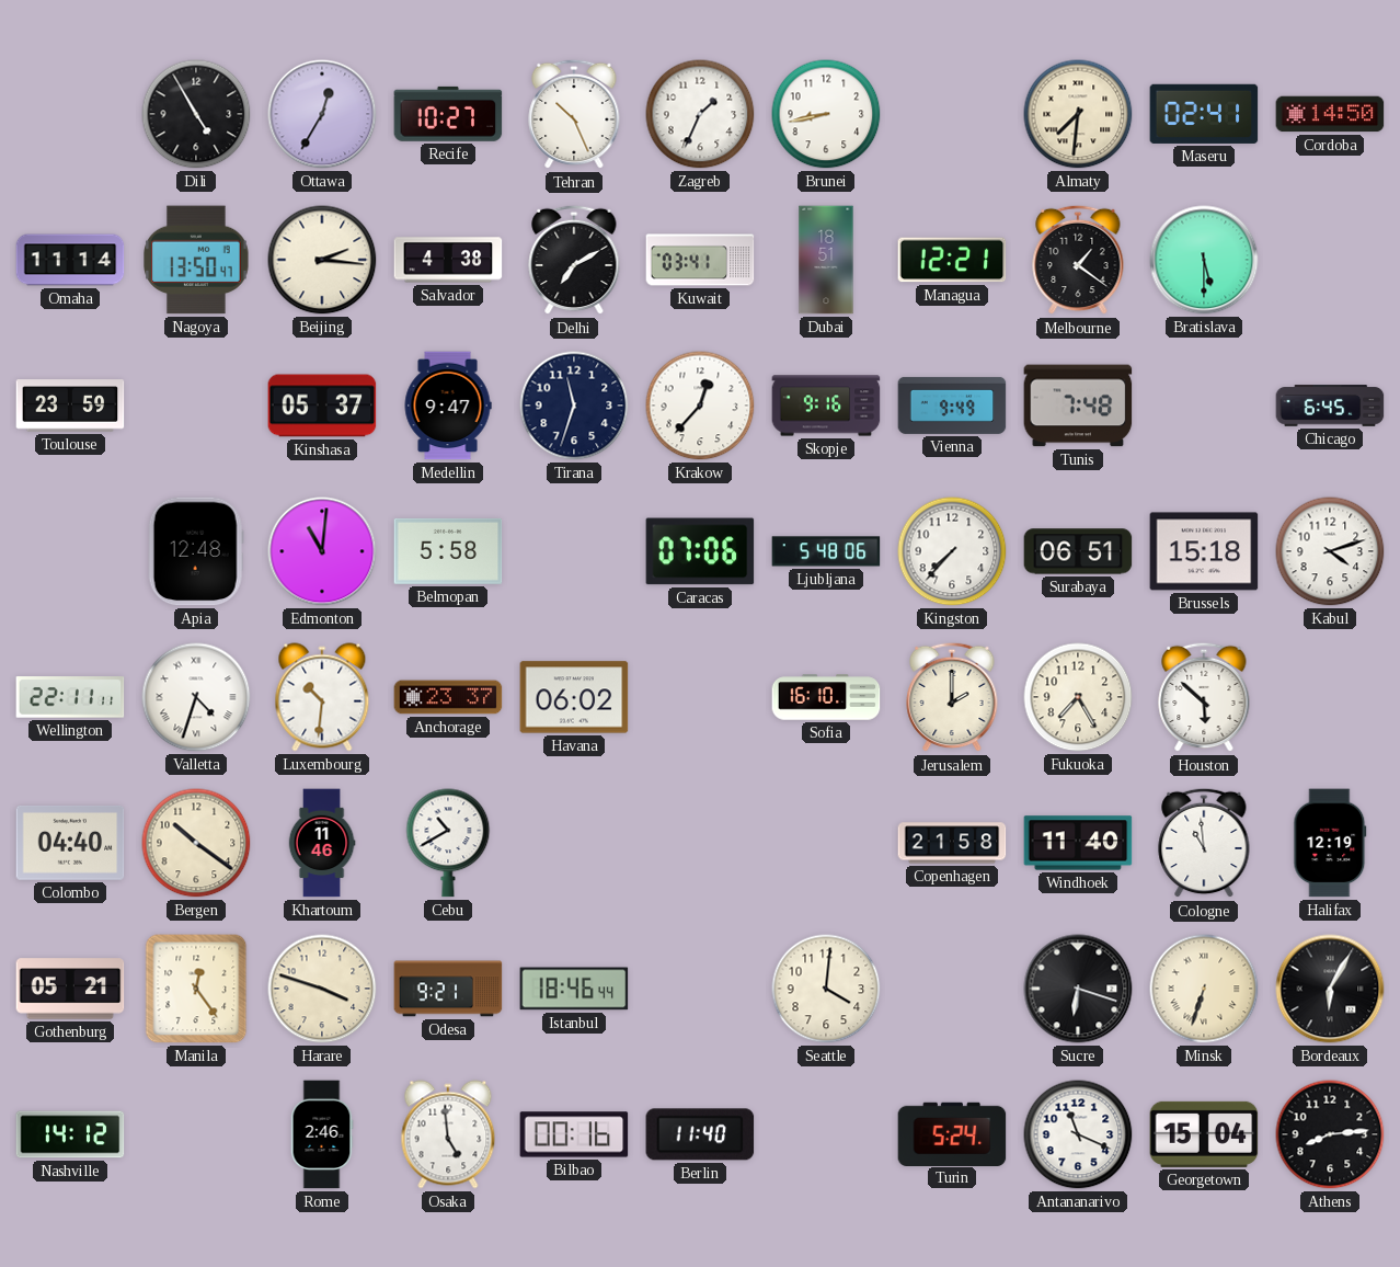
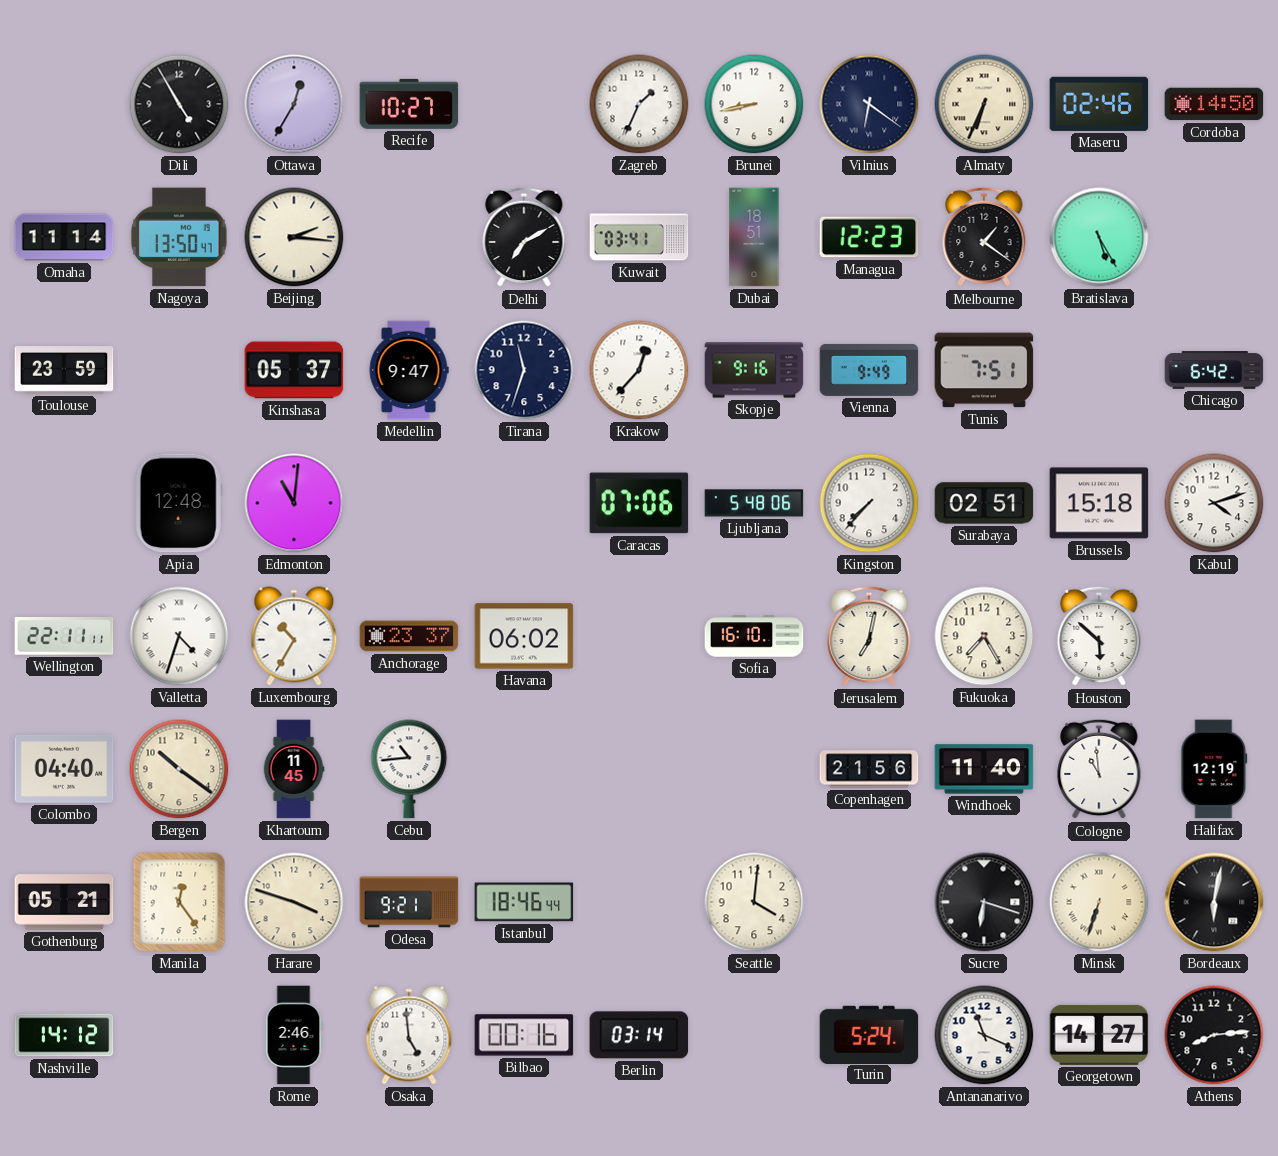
Tehran: 10:26 -> none
Vilnius: none -> 6:21
Almaty: 7:31 -> 6:34
Maseru: 02:41 -> 02:46
Salvador: 4:38 -> none
Managua: 12:21 -> 12:23
Bratislava: 5:30 -> 5:25
Tunis: 7:48 -> 7:51
Chicago: 6:45 -> 6:42
Belmopan: 5:58 -> none
Surabaya: 06:51 -> 02:51
Luxembourg: 10:31 -> 10:35
Jerusalem: 2:00 -> 7:02
Khartoum: 11:46 -> 11:45
Cebu: 10:40 -> 10:44
Copenhagen: 21:58 -> 21:56
Bordeaux: 6:05 -> 6:02
Berlin: 11:40 -> 03:14
Georgetown: 15:04 -> 14:27
